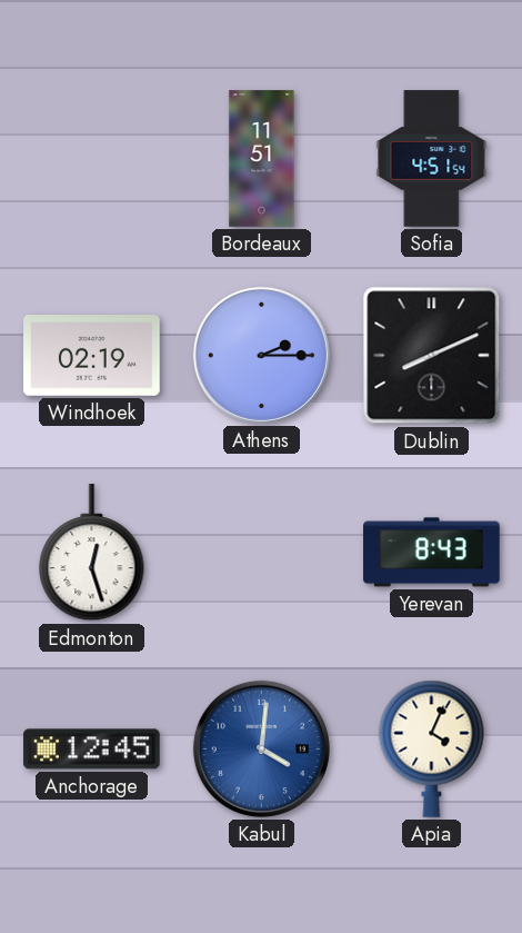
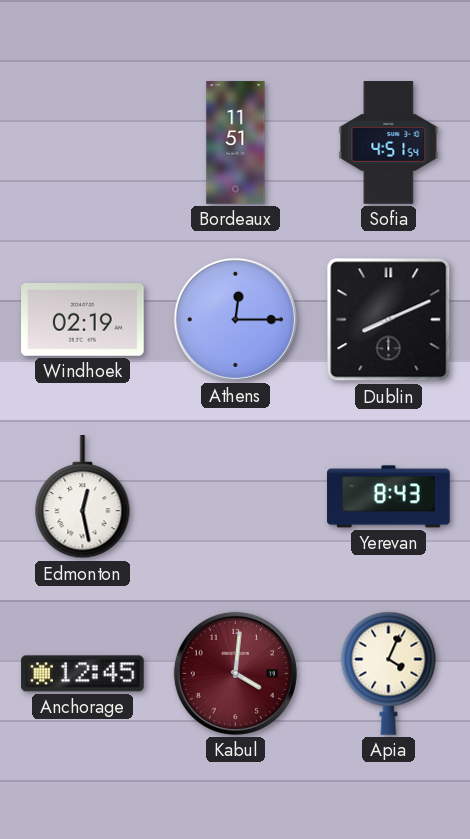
Athens: 2:15 -> 12:15
Edmonton: 12:27 -> 12:28
Kabul dial: blue -> burgundy
